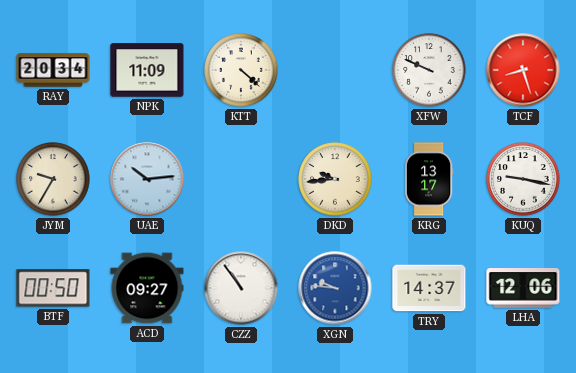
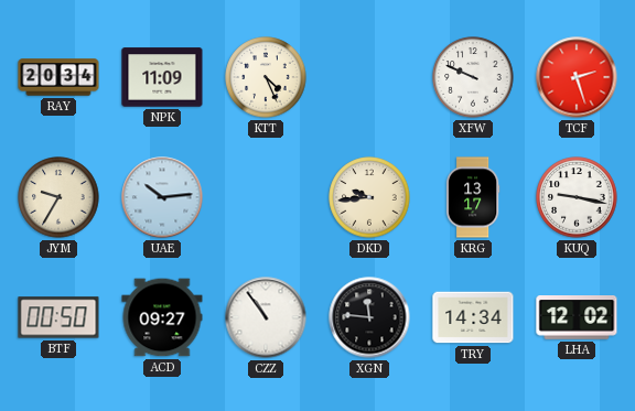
KTT: 4:22 -> 4:26
TCF: 8:27 -> 2:27
XGN: 9:46 -> 11:46
XGN dial: blue -> black
TRY: 14:37 -> 14:34
LHA: 12:06 -> 12:02
